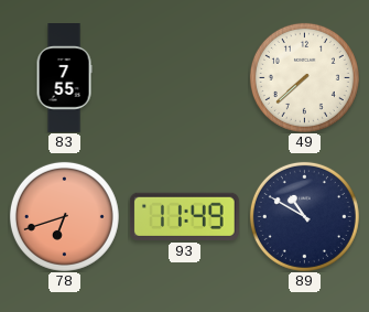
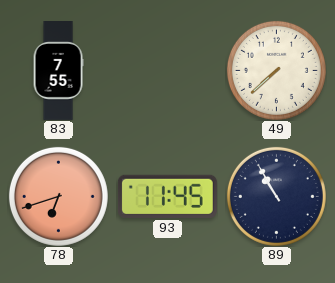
93: 11:49 -> 11:45
89: 10:50 -> 10:55
